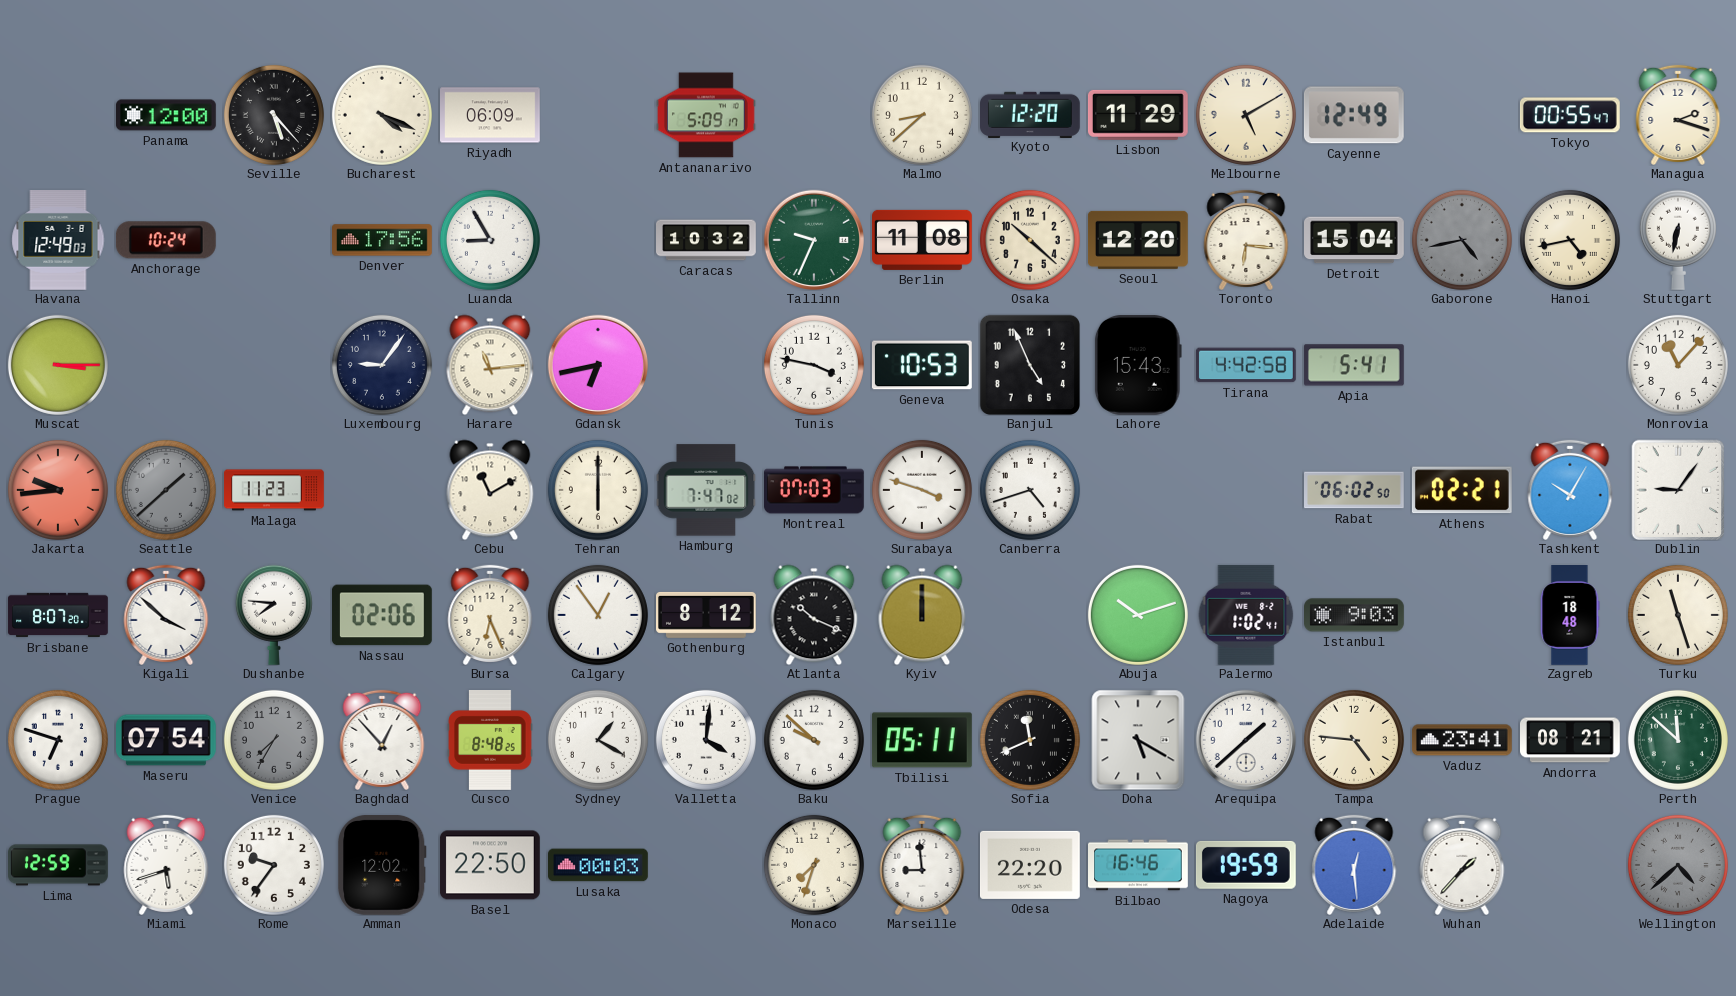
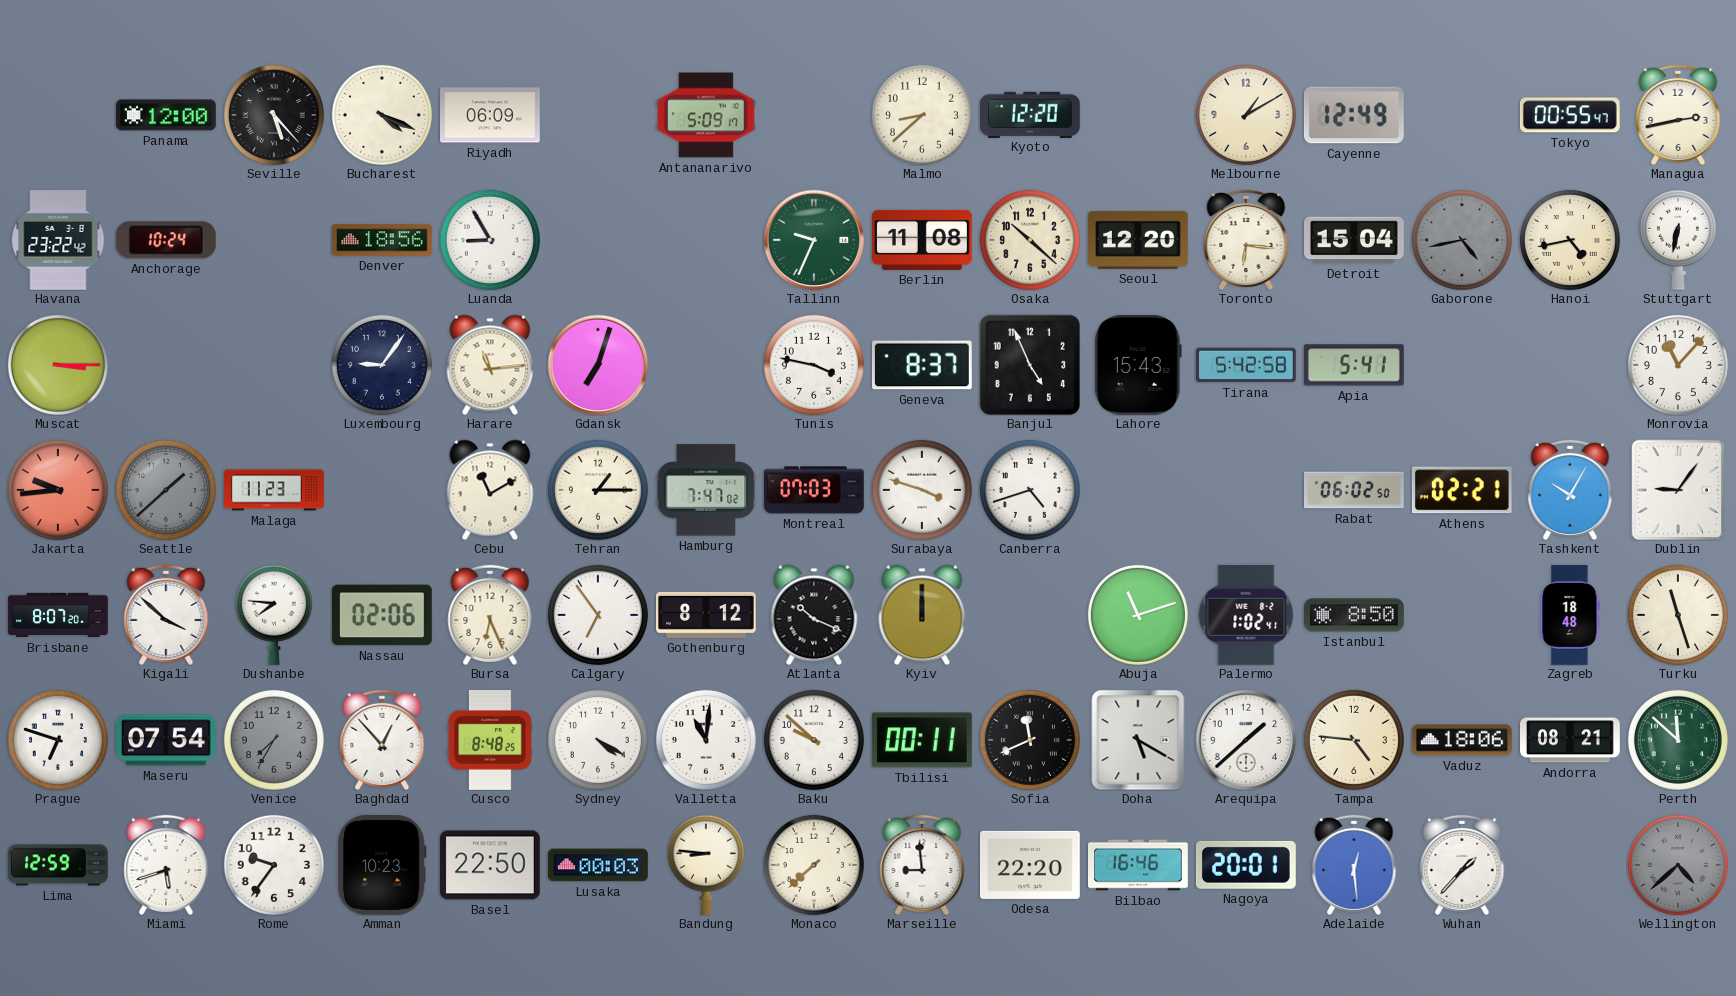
Lisbon: 11:29 -> none
Melbourne: 5:10 -> 1:10
Managua: 2:18 -> 2:43
Havana: 12:49 -> 23:22
Denver: 17:56 -> 18:56
Caracas: 10:32 -> none
Gdansk: 6:43 -> 7:03
Geneva: 10:53 -> 8:37
Tirana: 4:42 -> 5:42
Tehran: 6:00 -> 1:15
Calgary: 12:54 -> 6:54
Abuja: 10:12 -> 11:12
Istanbul: 9:03 -> 8:50
Sydney: 1:20 -> 4:20
Valletta: 4:01 -> 11:01
Tbilisi: 05:11 -> 00:11
Vaduz: 23:41 -> 18:06
Amman: 12:02 -> 10:23
Bandung: none -> 8:46
Monaco: 7:33 -> 7:38
Nagoya: 19:59 -> 20:01
